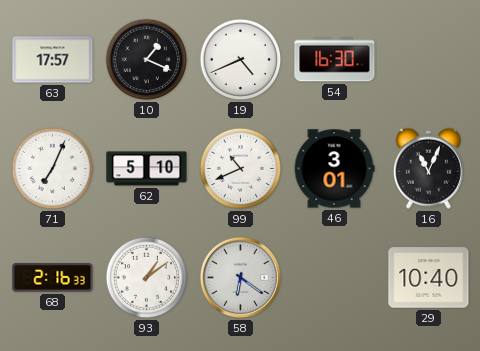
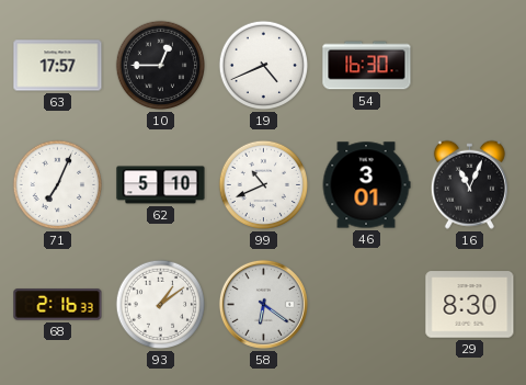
10: 1:19 -> 12:45
29: 10:40 -> 8:30
